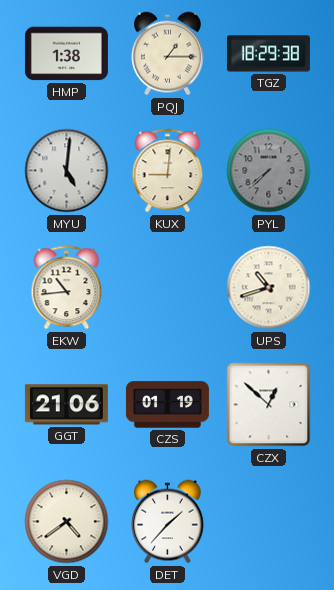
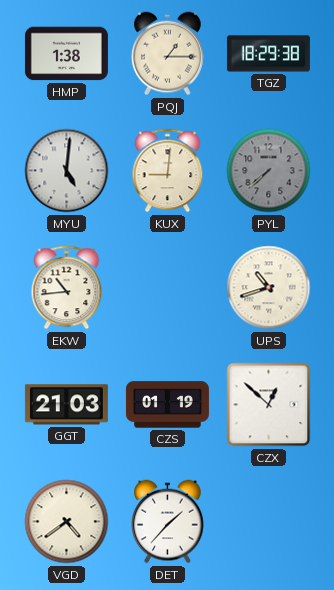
GGT: 21:06 -> 21:03
